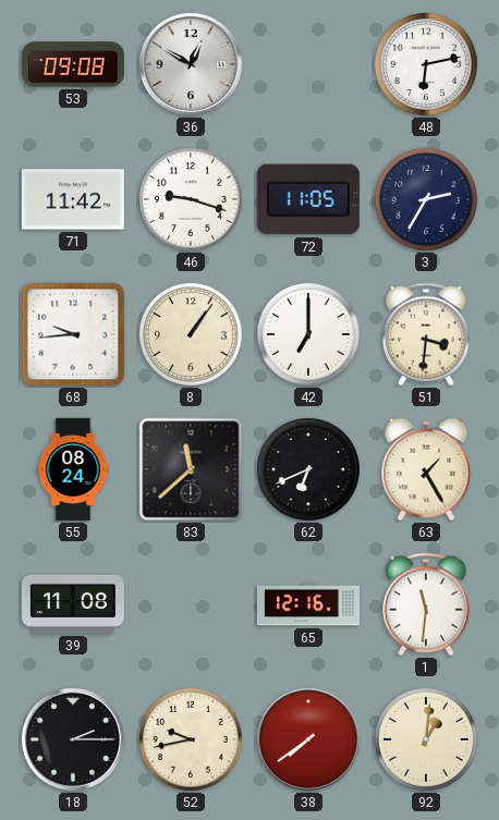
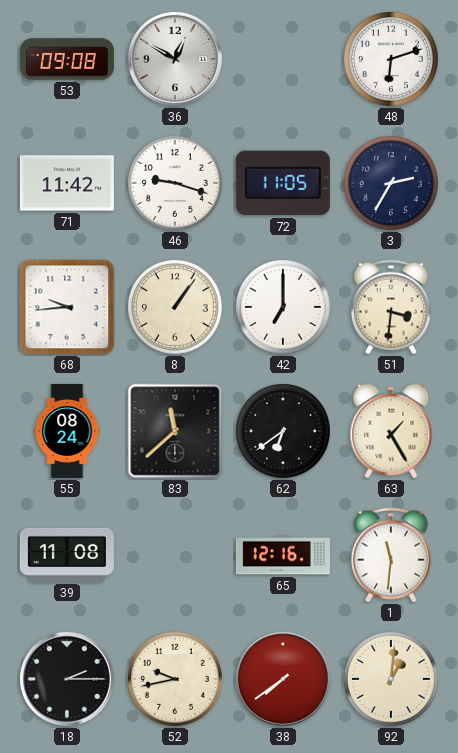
48: 6:13 -> 6:12
62: 6:41 -> 6:39
